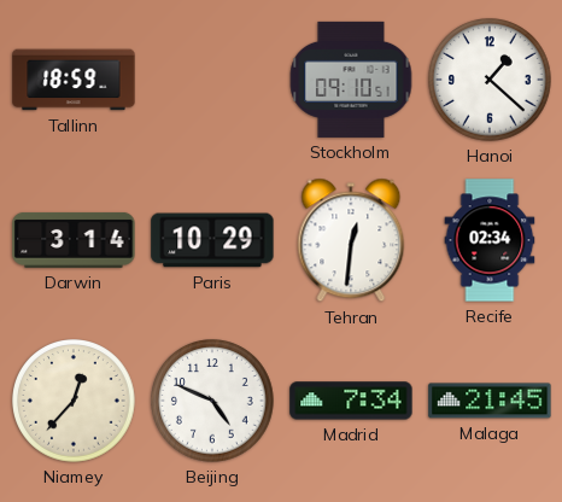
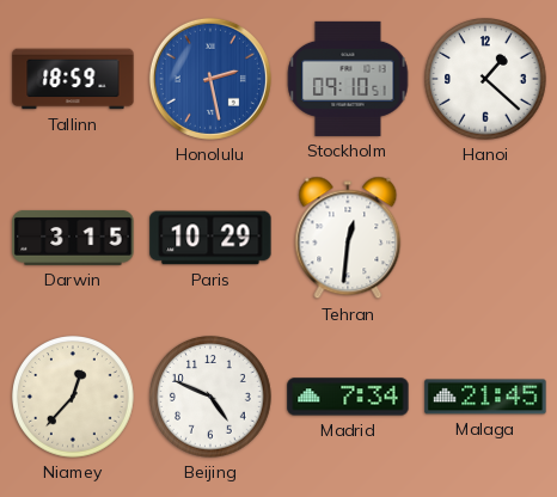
Honolulu: none -> 2:28
Darwin: 3:14 -> 3:15
Recife: 02:34 -> none
